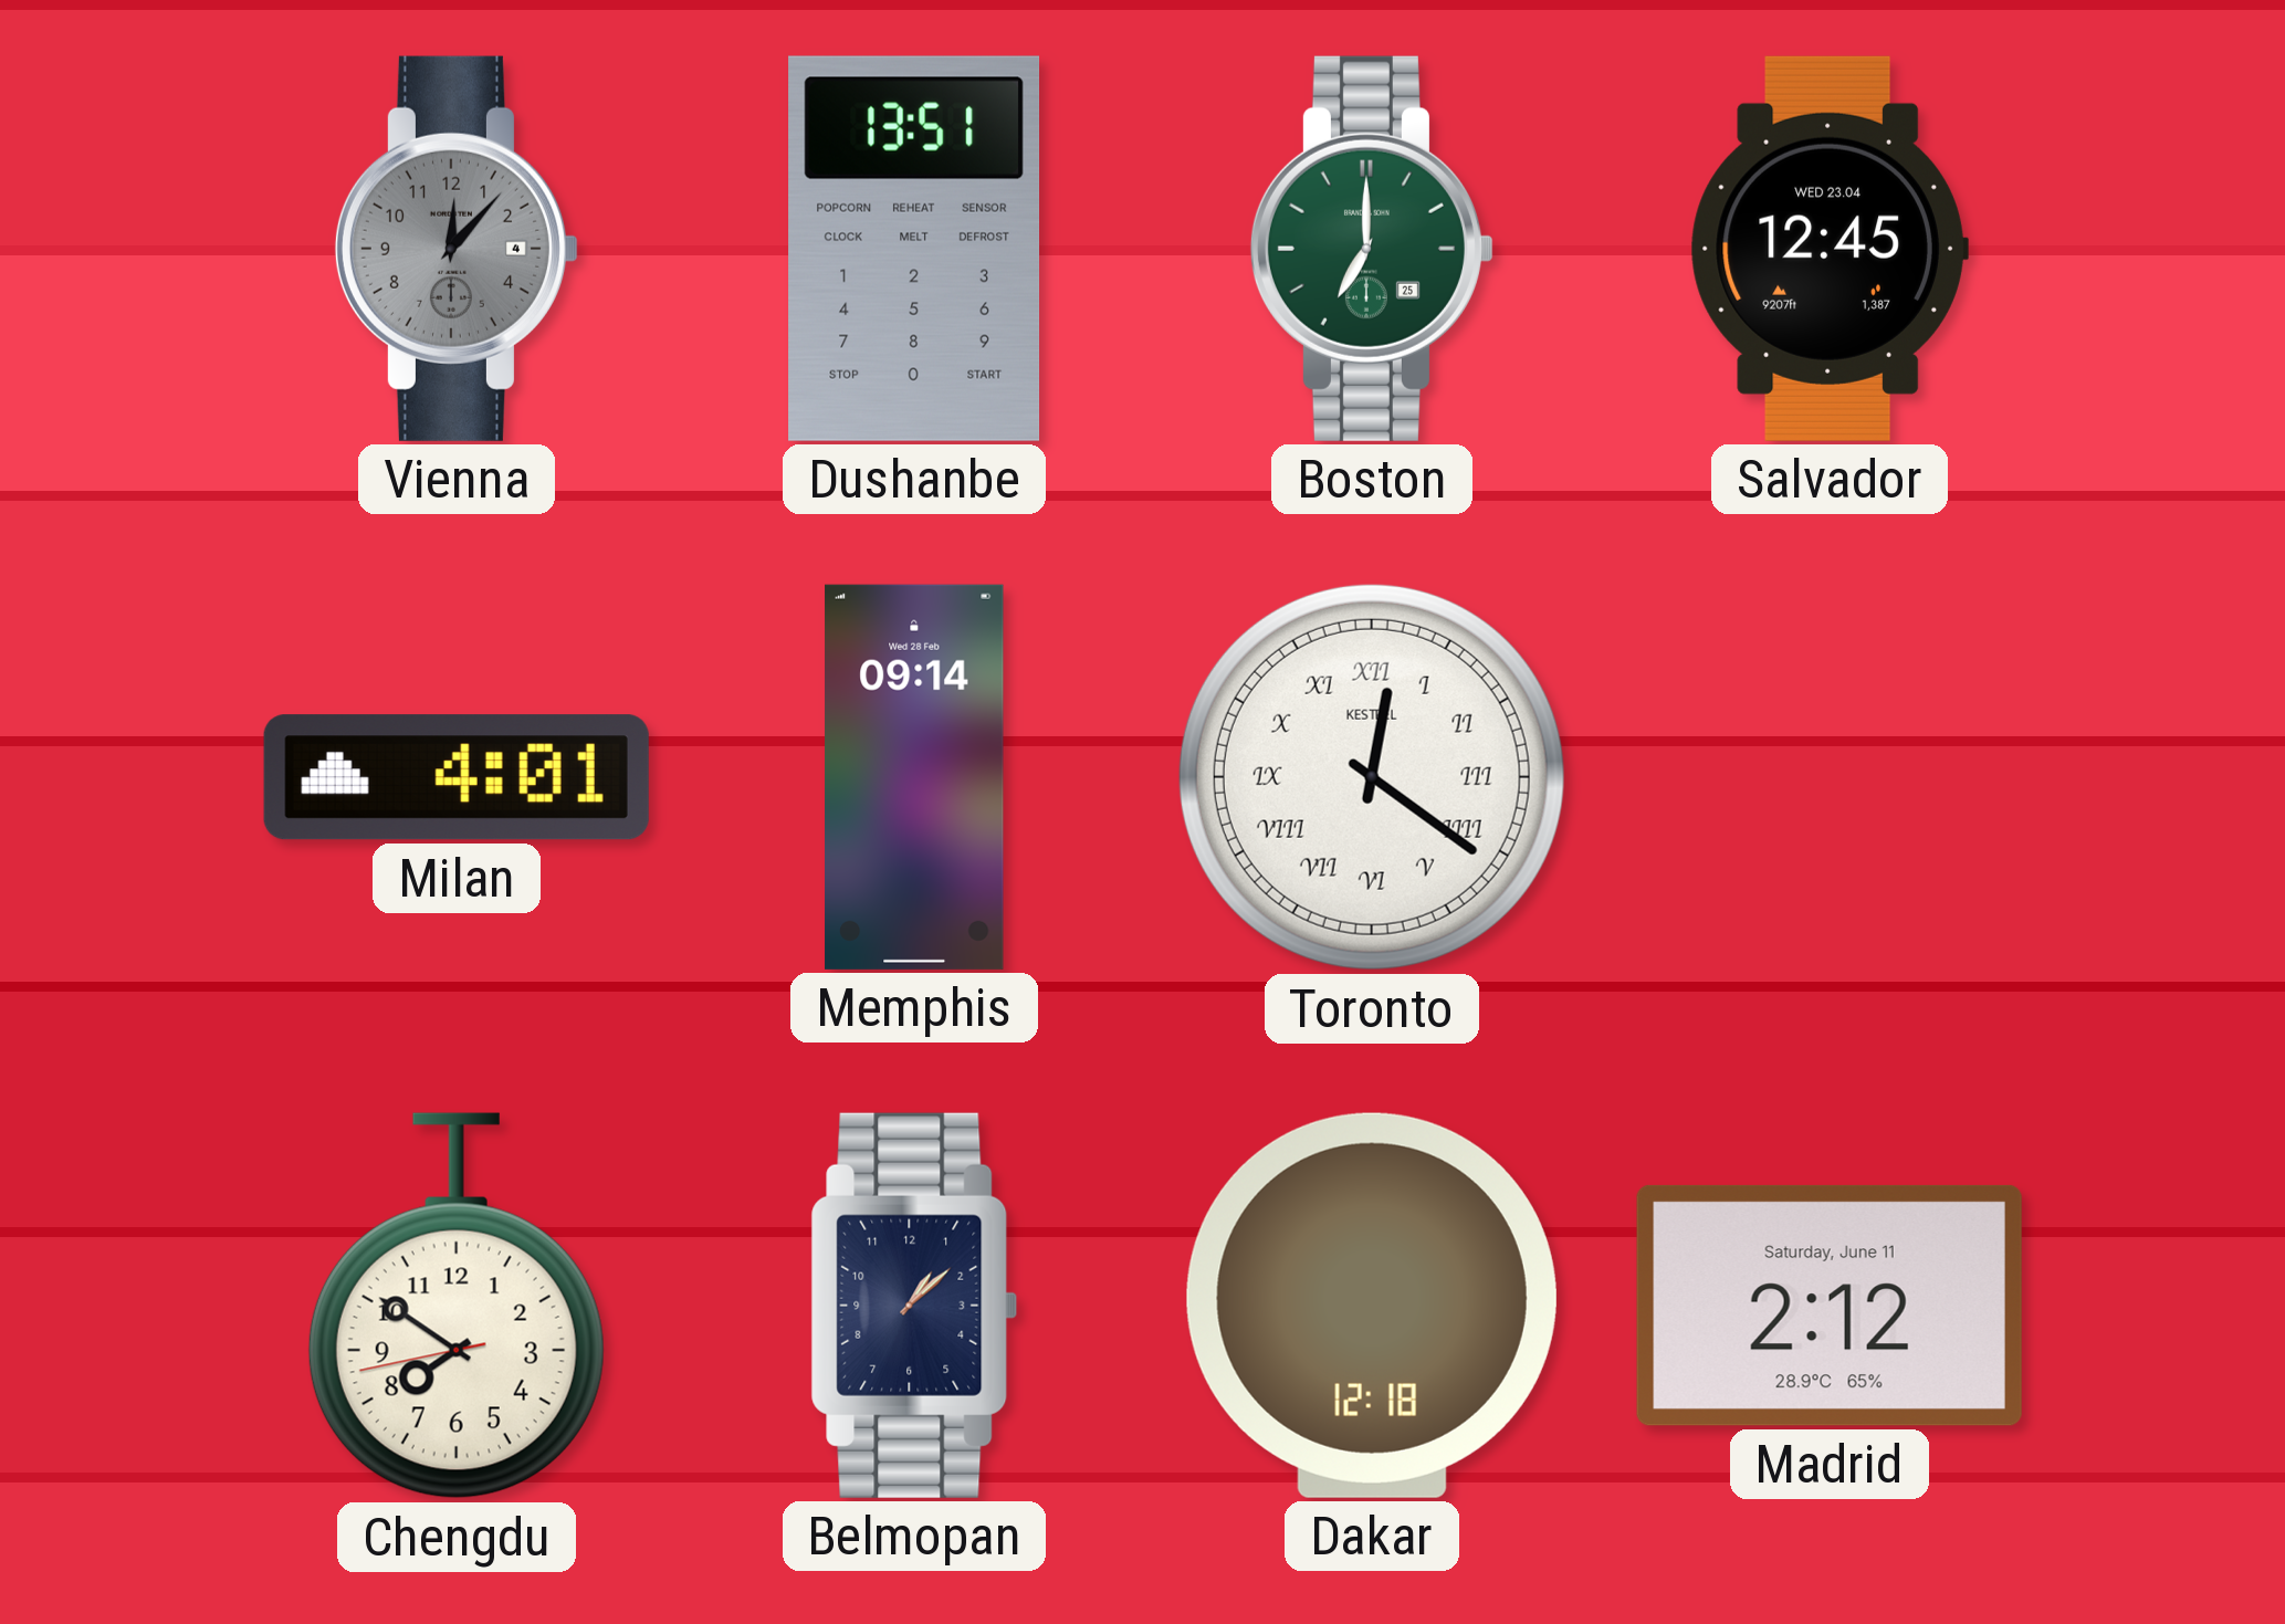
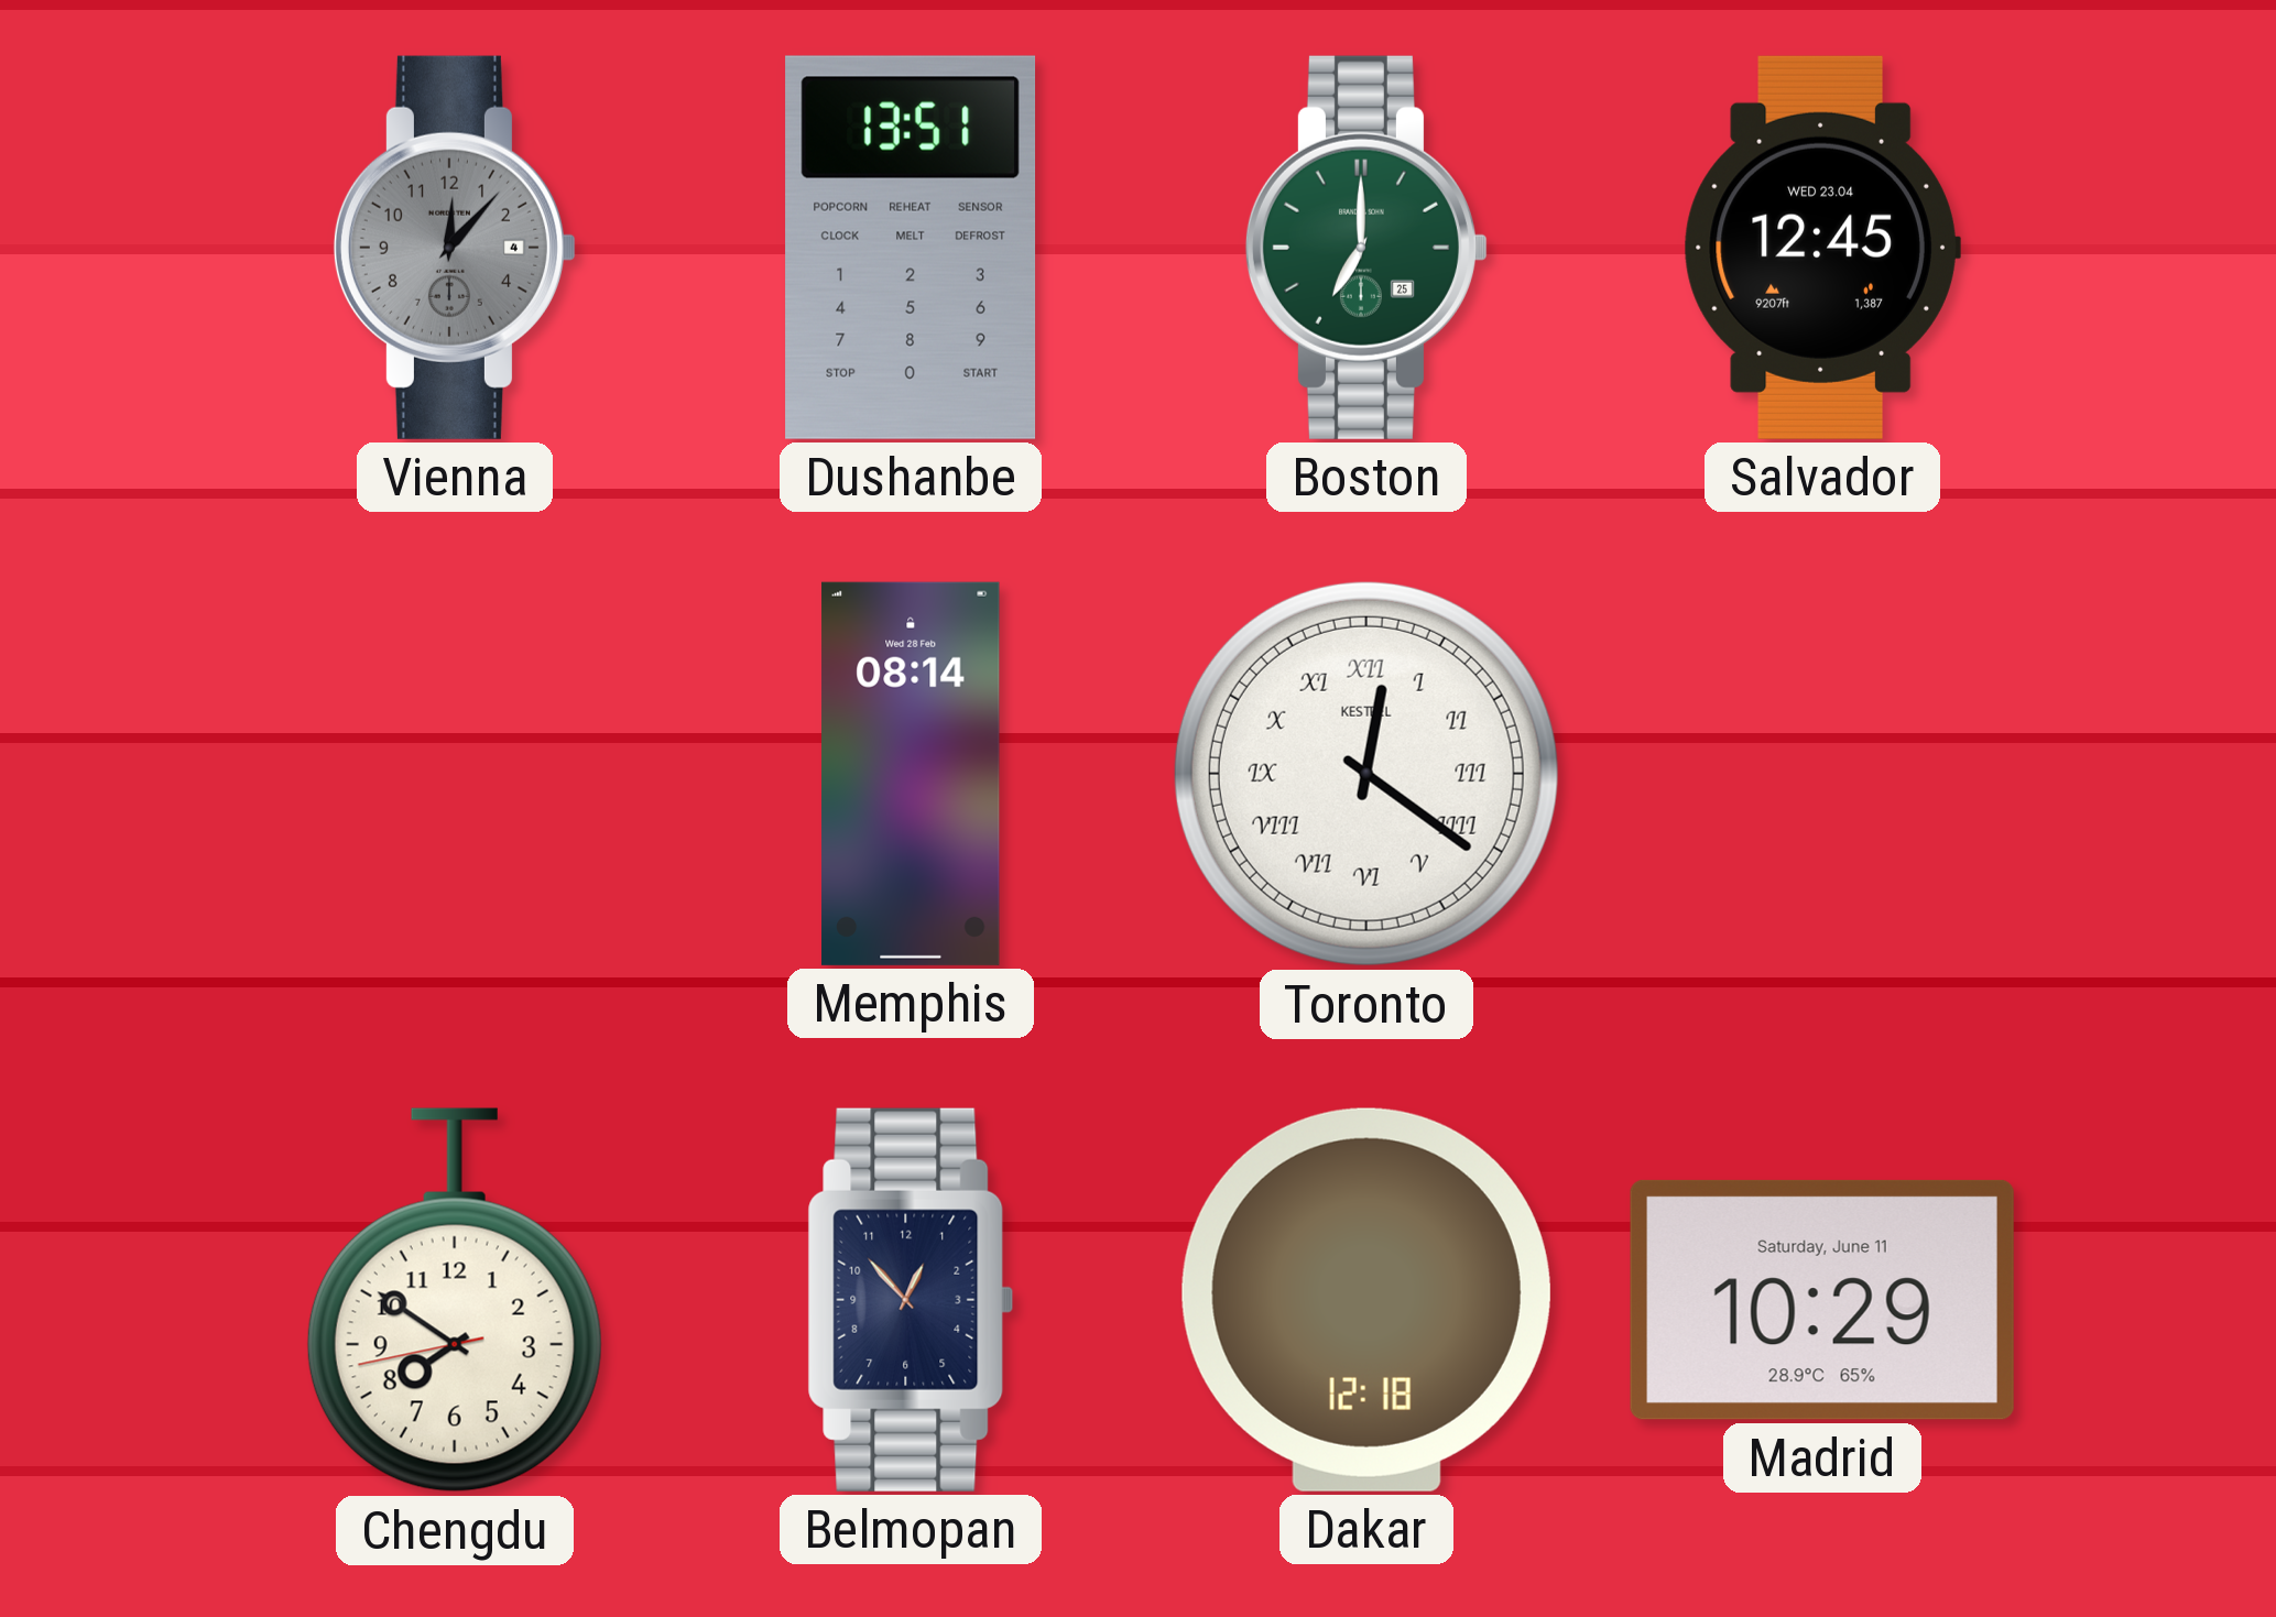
Milan: 4:01 -> none
Memphis: 09:14 -> 08:14
Belmopan: 1:08 -> 12:53
Madrid: 2:12 -> 10:29
